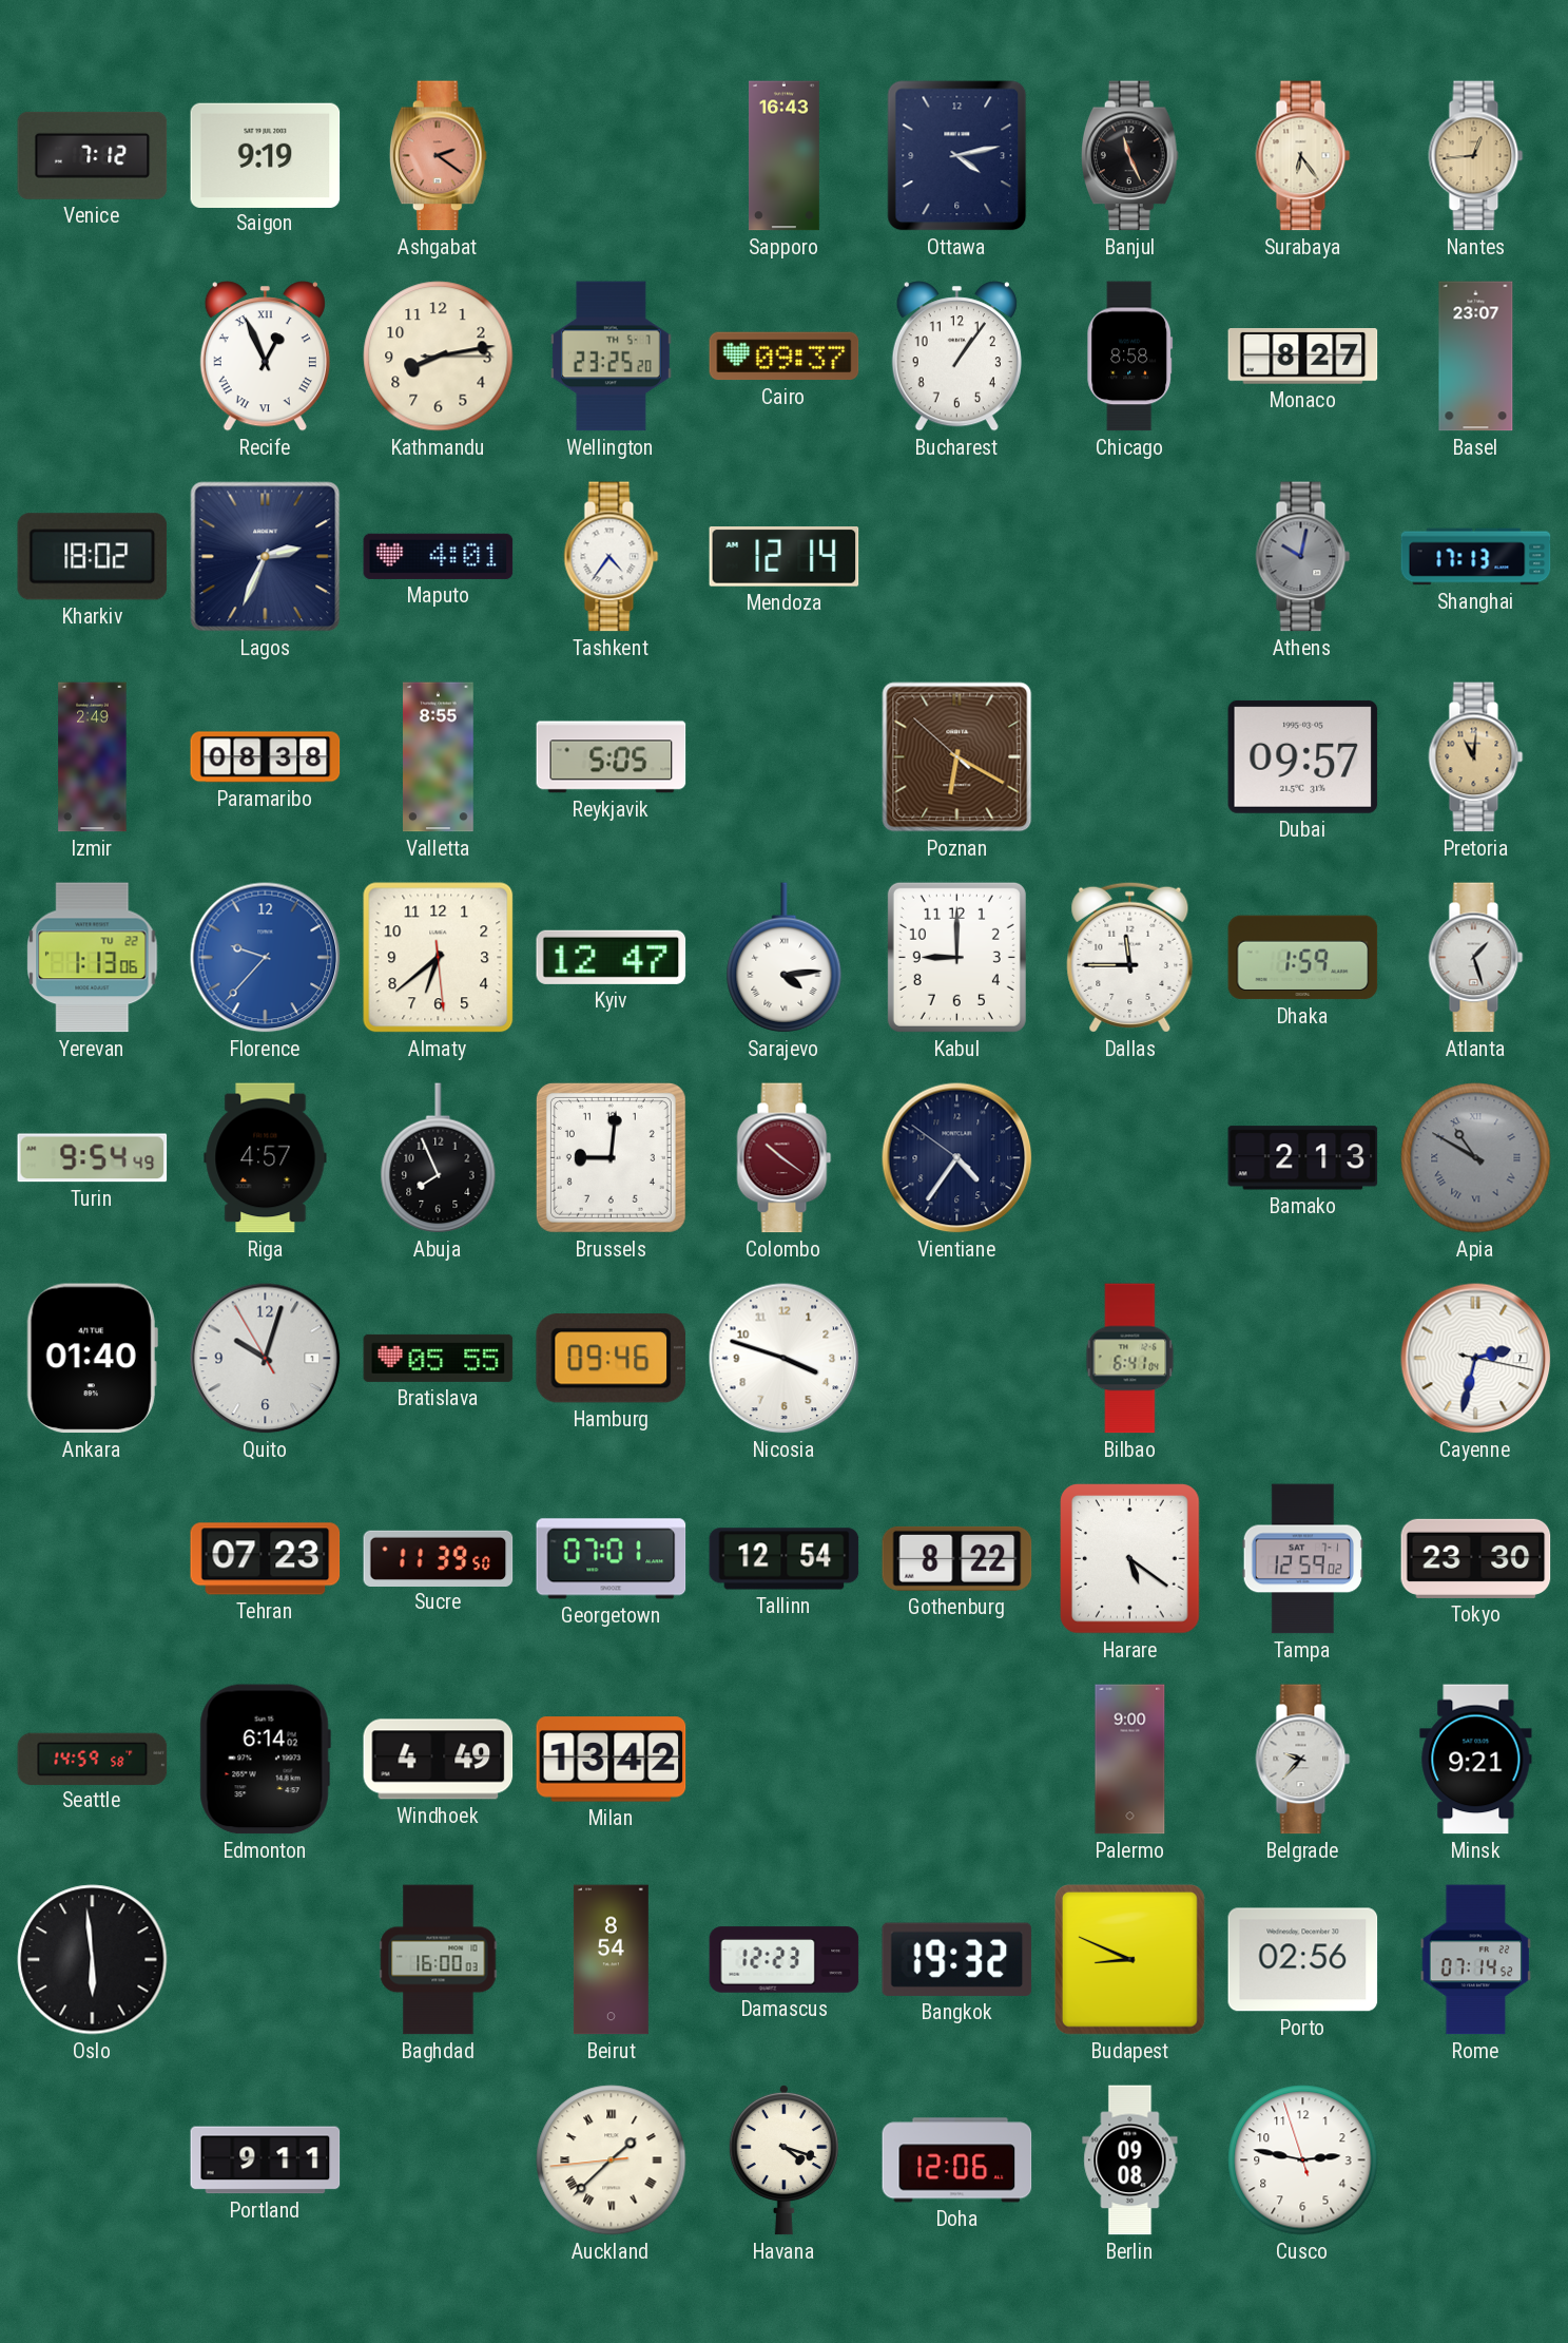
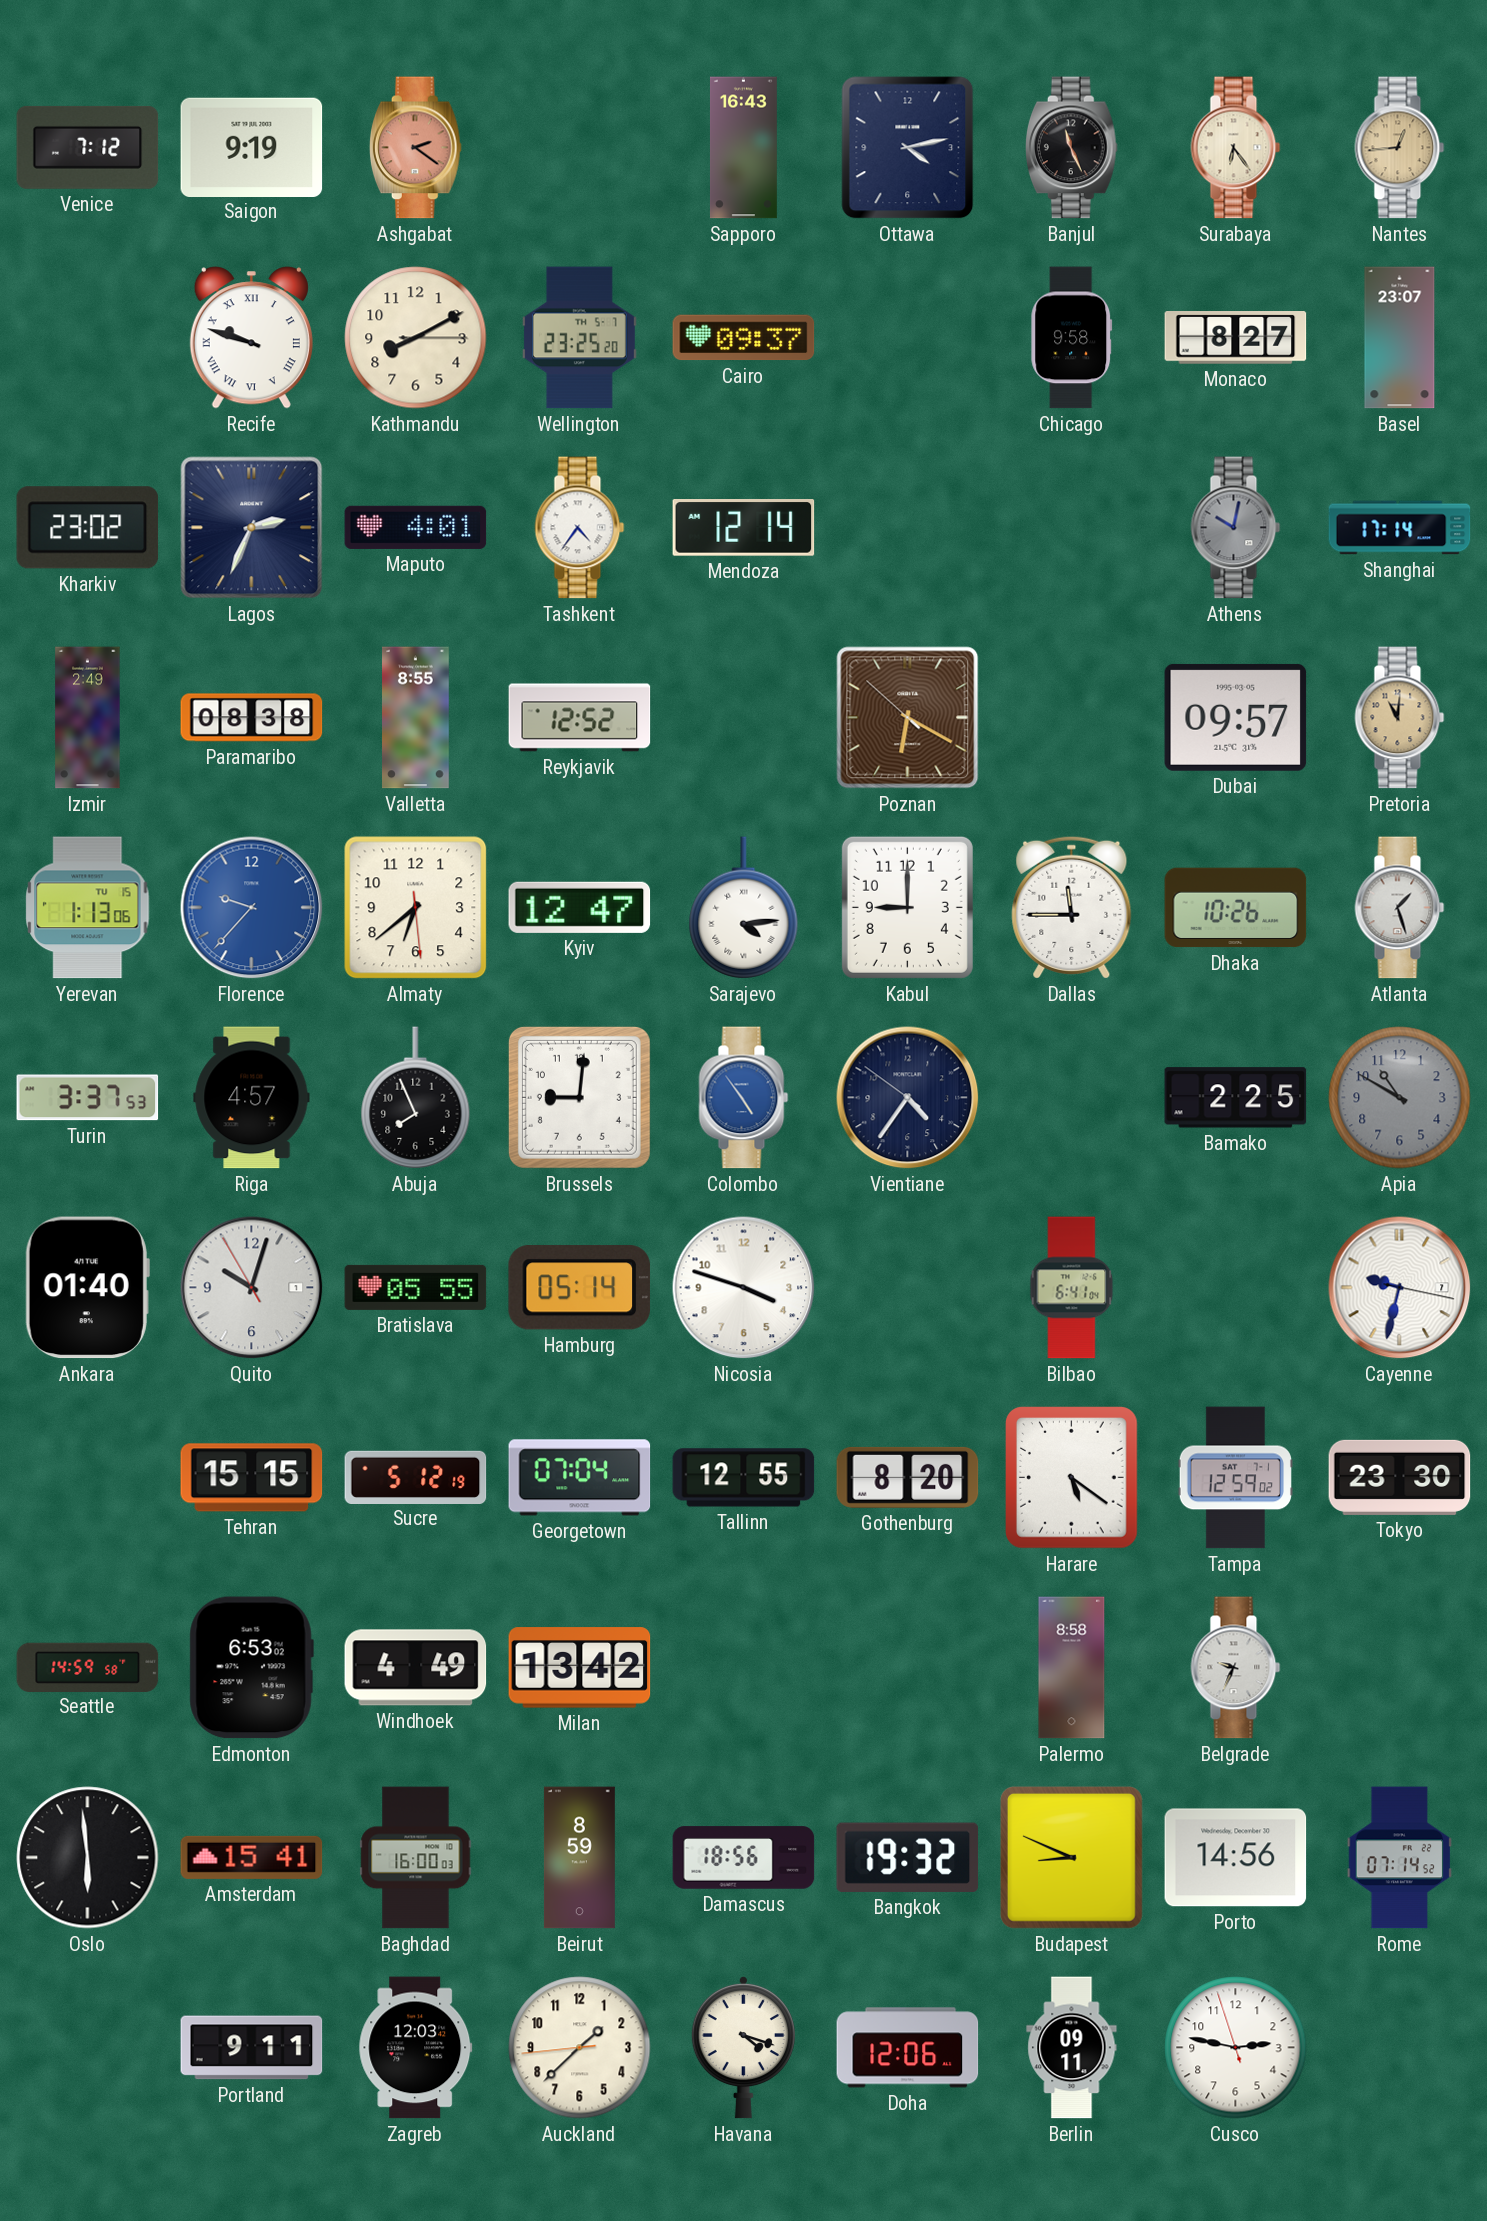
Recife: 12:56 -> 9:48
Kathmandu: 8:13 -> 8:10
Bucharest: 1:06 -> none
Chicago: 8:58 -> 9:58
Kharkiv: 18:02 -> 23:02
Shanghai: 17:13 -> 17:14
Reykjavik: 5:05 -> 12:52
Yerevan date: TU 22 -> TU 15
Dhaka: 1:59 -> 10:26
Turin: 9:54 -> 3:37
Colombo: 10:21 -> 4:54
Colombo dial: burgundy -> blue
Bamako: 2:13 -> 2:25
Apia numerals: Roman -> Arabic
Hamburg: 09:46 -> 05:14
Cayenne: 2:32 -> 9:32
Tehran: 07:23 -> 15:15
Sucre: 11:39 -> 5:12
Georgetown: 07:01 -> 07:04
Tallinn: 12:54 -> 12:55
Gothenburg: 8:22 -> 8:20
Edmonton: 6:14 -> 6:53
Palermo: 9:00 -> 8:58
Belgrade: 9:37 -> 9:34
Minsk: 9:21 -> none
Amsterdam: none -> 15:41
Beirut: 8:54 -> 8:59
Damascus: 12:23 -> 18:56
Porto: 02:56 -> 14:56
Zagreb: none -> 12:03
Auckland numerals: Roman -> Arabic
Berlin: 09:08 -> 09:11
